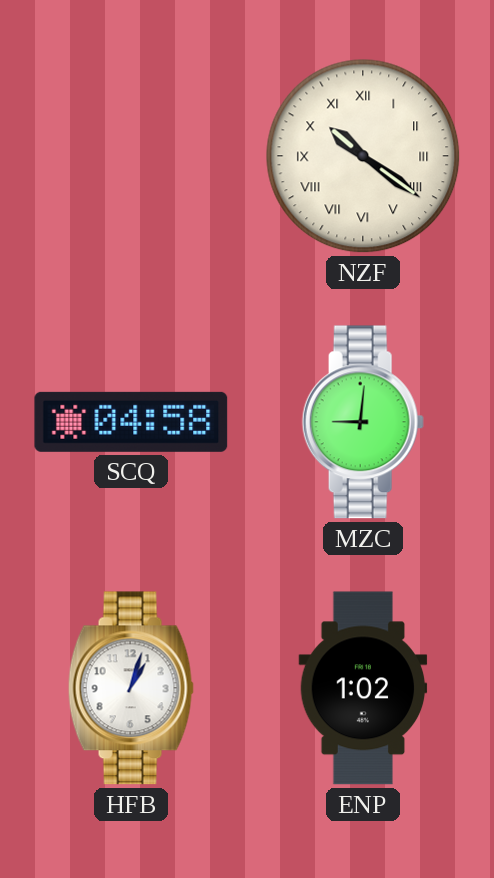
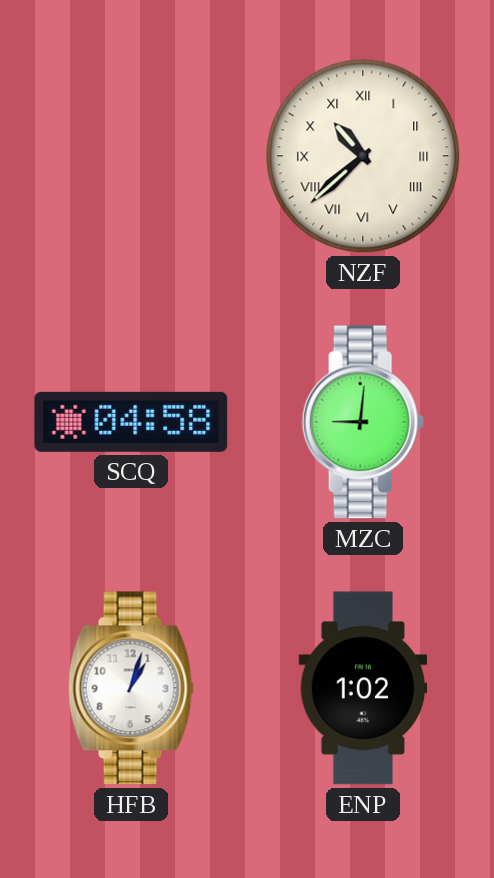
NZF: 10:21 -> 10:38
